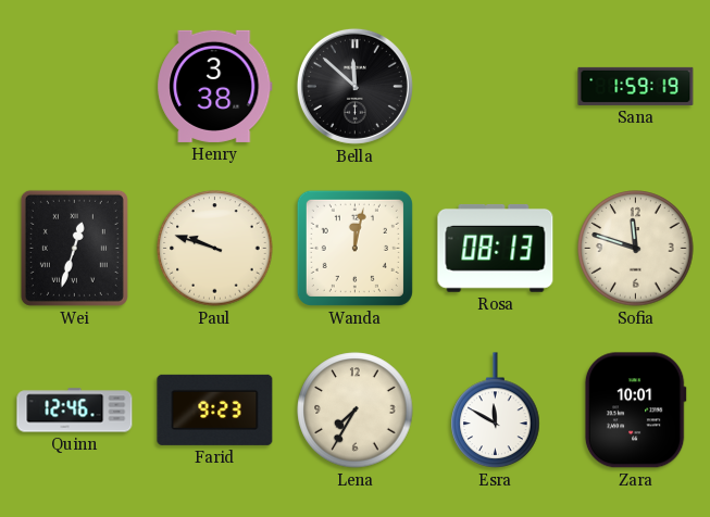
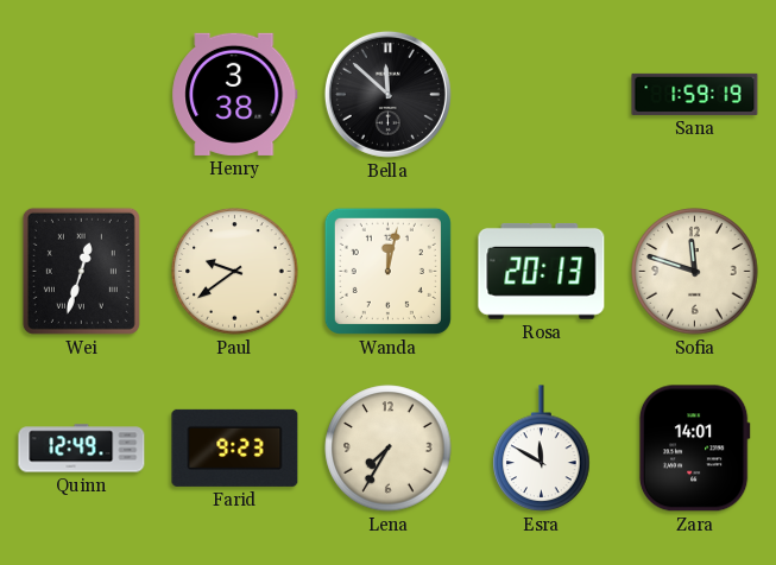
Paul: 9:48 -> 9:39
Rosa: 08:13 -> 20:13
Quinn: 12:46 -> 12:49
Zara: 10:01 -> 14:01
